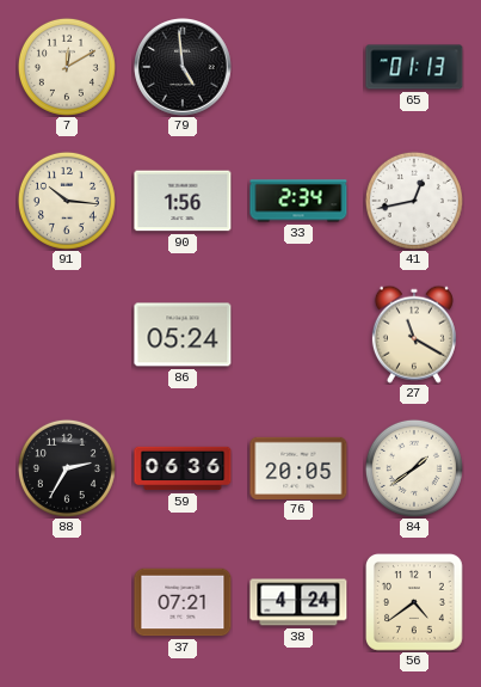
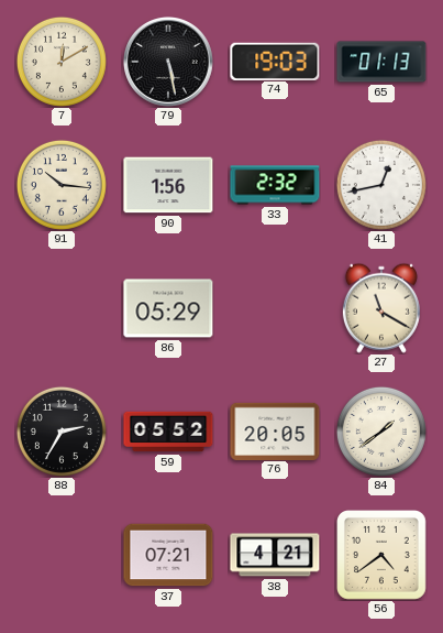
79: 4:59 -> 5:28
74: none -> 19:03
33: 2:34 -> 2:32
86: 05:24 -> 05:29
59: 06:36 -> 05:52
38: 4:24 -> 4:21
